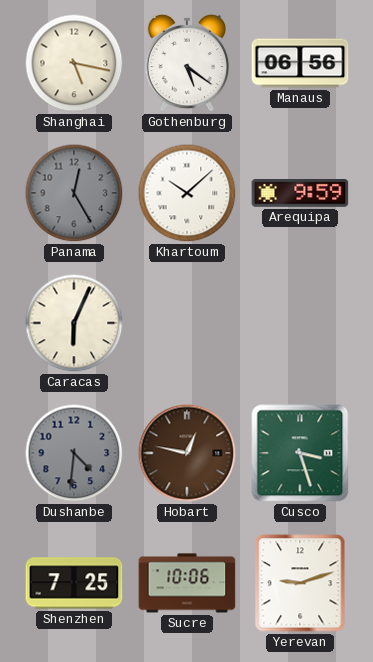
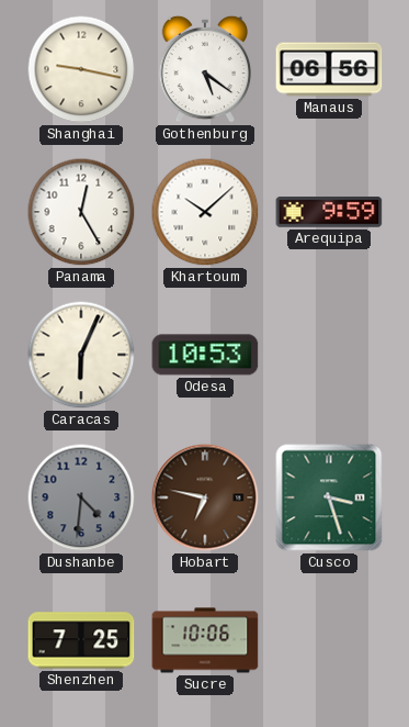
Shanghai: 5:17 -> 9:17
Panama dial: grey -> white
Odesa: none -> 10:53
Hobart: 12:47 -> 6:47
Yerevan: 9:12 -> none
